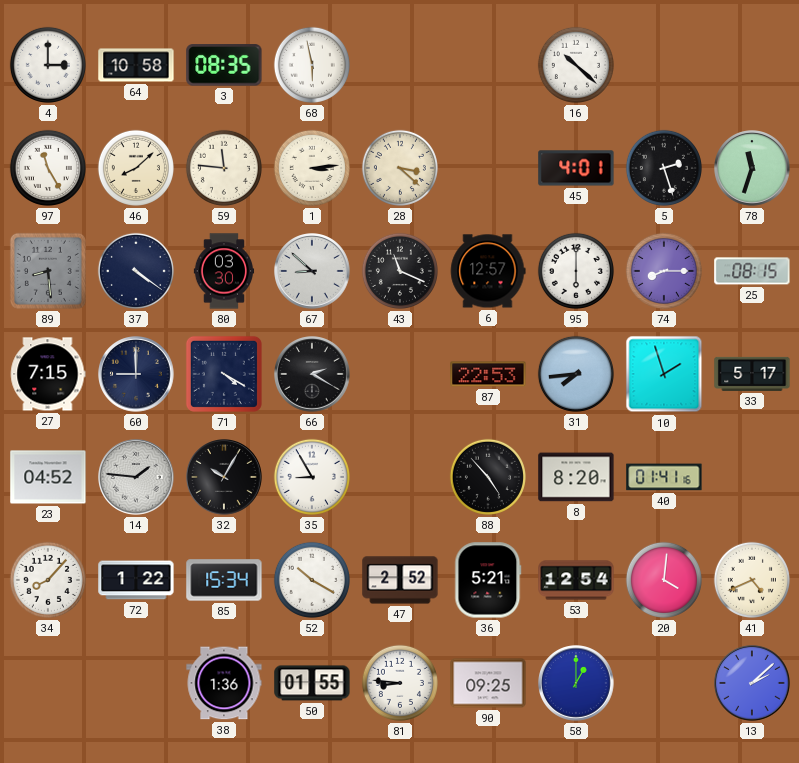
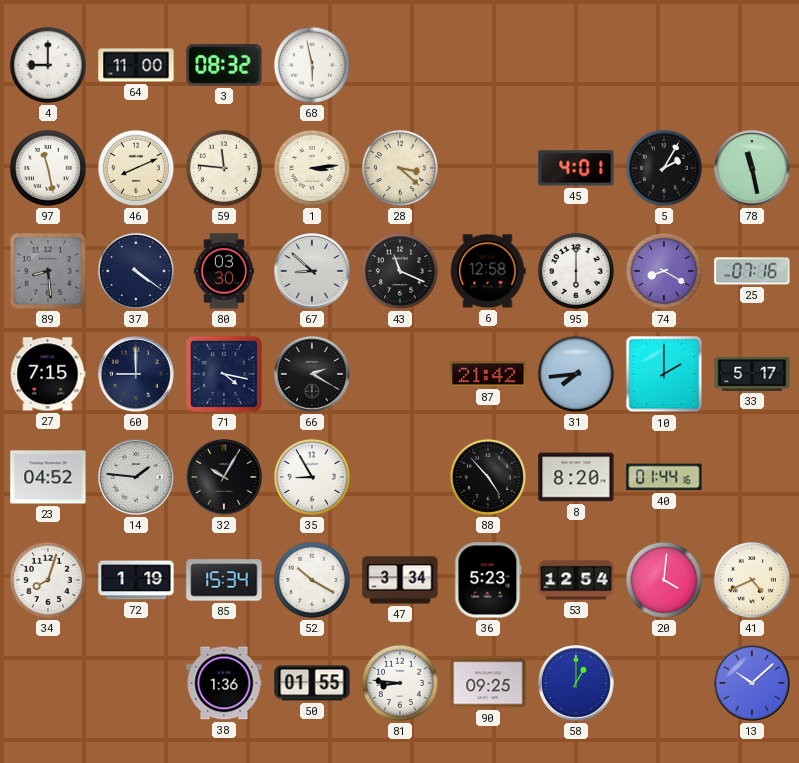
4: 3:00 -> 9:00
64: 10:58 -> 11:00
3: 08:35 -> 08:32
16: 10:22 -> none
97: 11:25 -> 11:28
46: 8:08 -> 8:11
5: 2:27 -> 2:05
78: 11:33 -> 11:28
6: 12:57 -> 12:58
74: 8:15 -> 8:20
25: 08:15 -> 07:16
71: 4:20 -> 4:17
87: 22:53 -> 21:42
10: 1:57 -> 2:00
40: 01:41 -> 01:44
34: 8:07 -> 8:03
72: 1:22 -> 1:19
47: 2:52 -> 3:34
36: 5:21 -> 5:23
13: 2:08 -> 10:08
